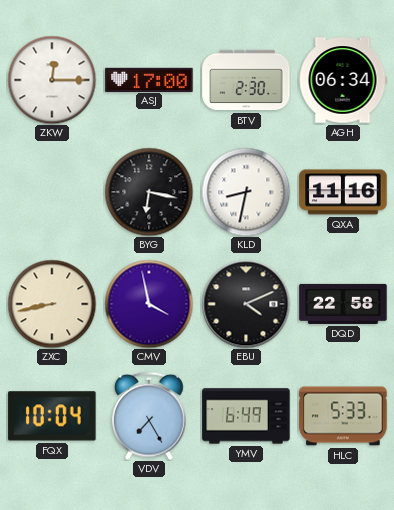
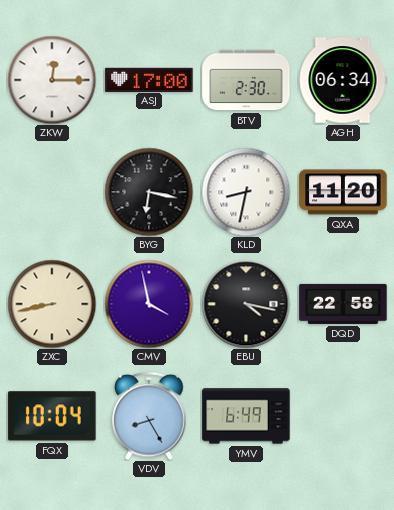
QXA: 11:16 -> 11:20
EBU: 4:11 -> 4:17
VDV: 7:25 -> 8:25
HLC: 5:33 -> none
